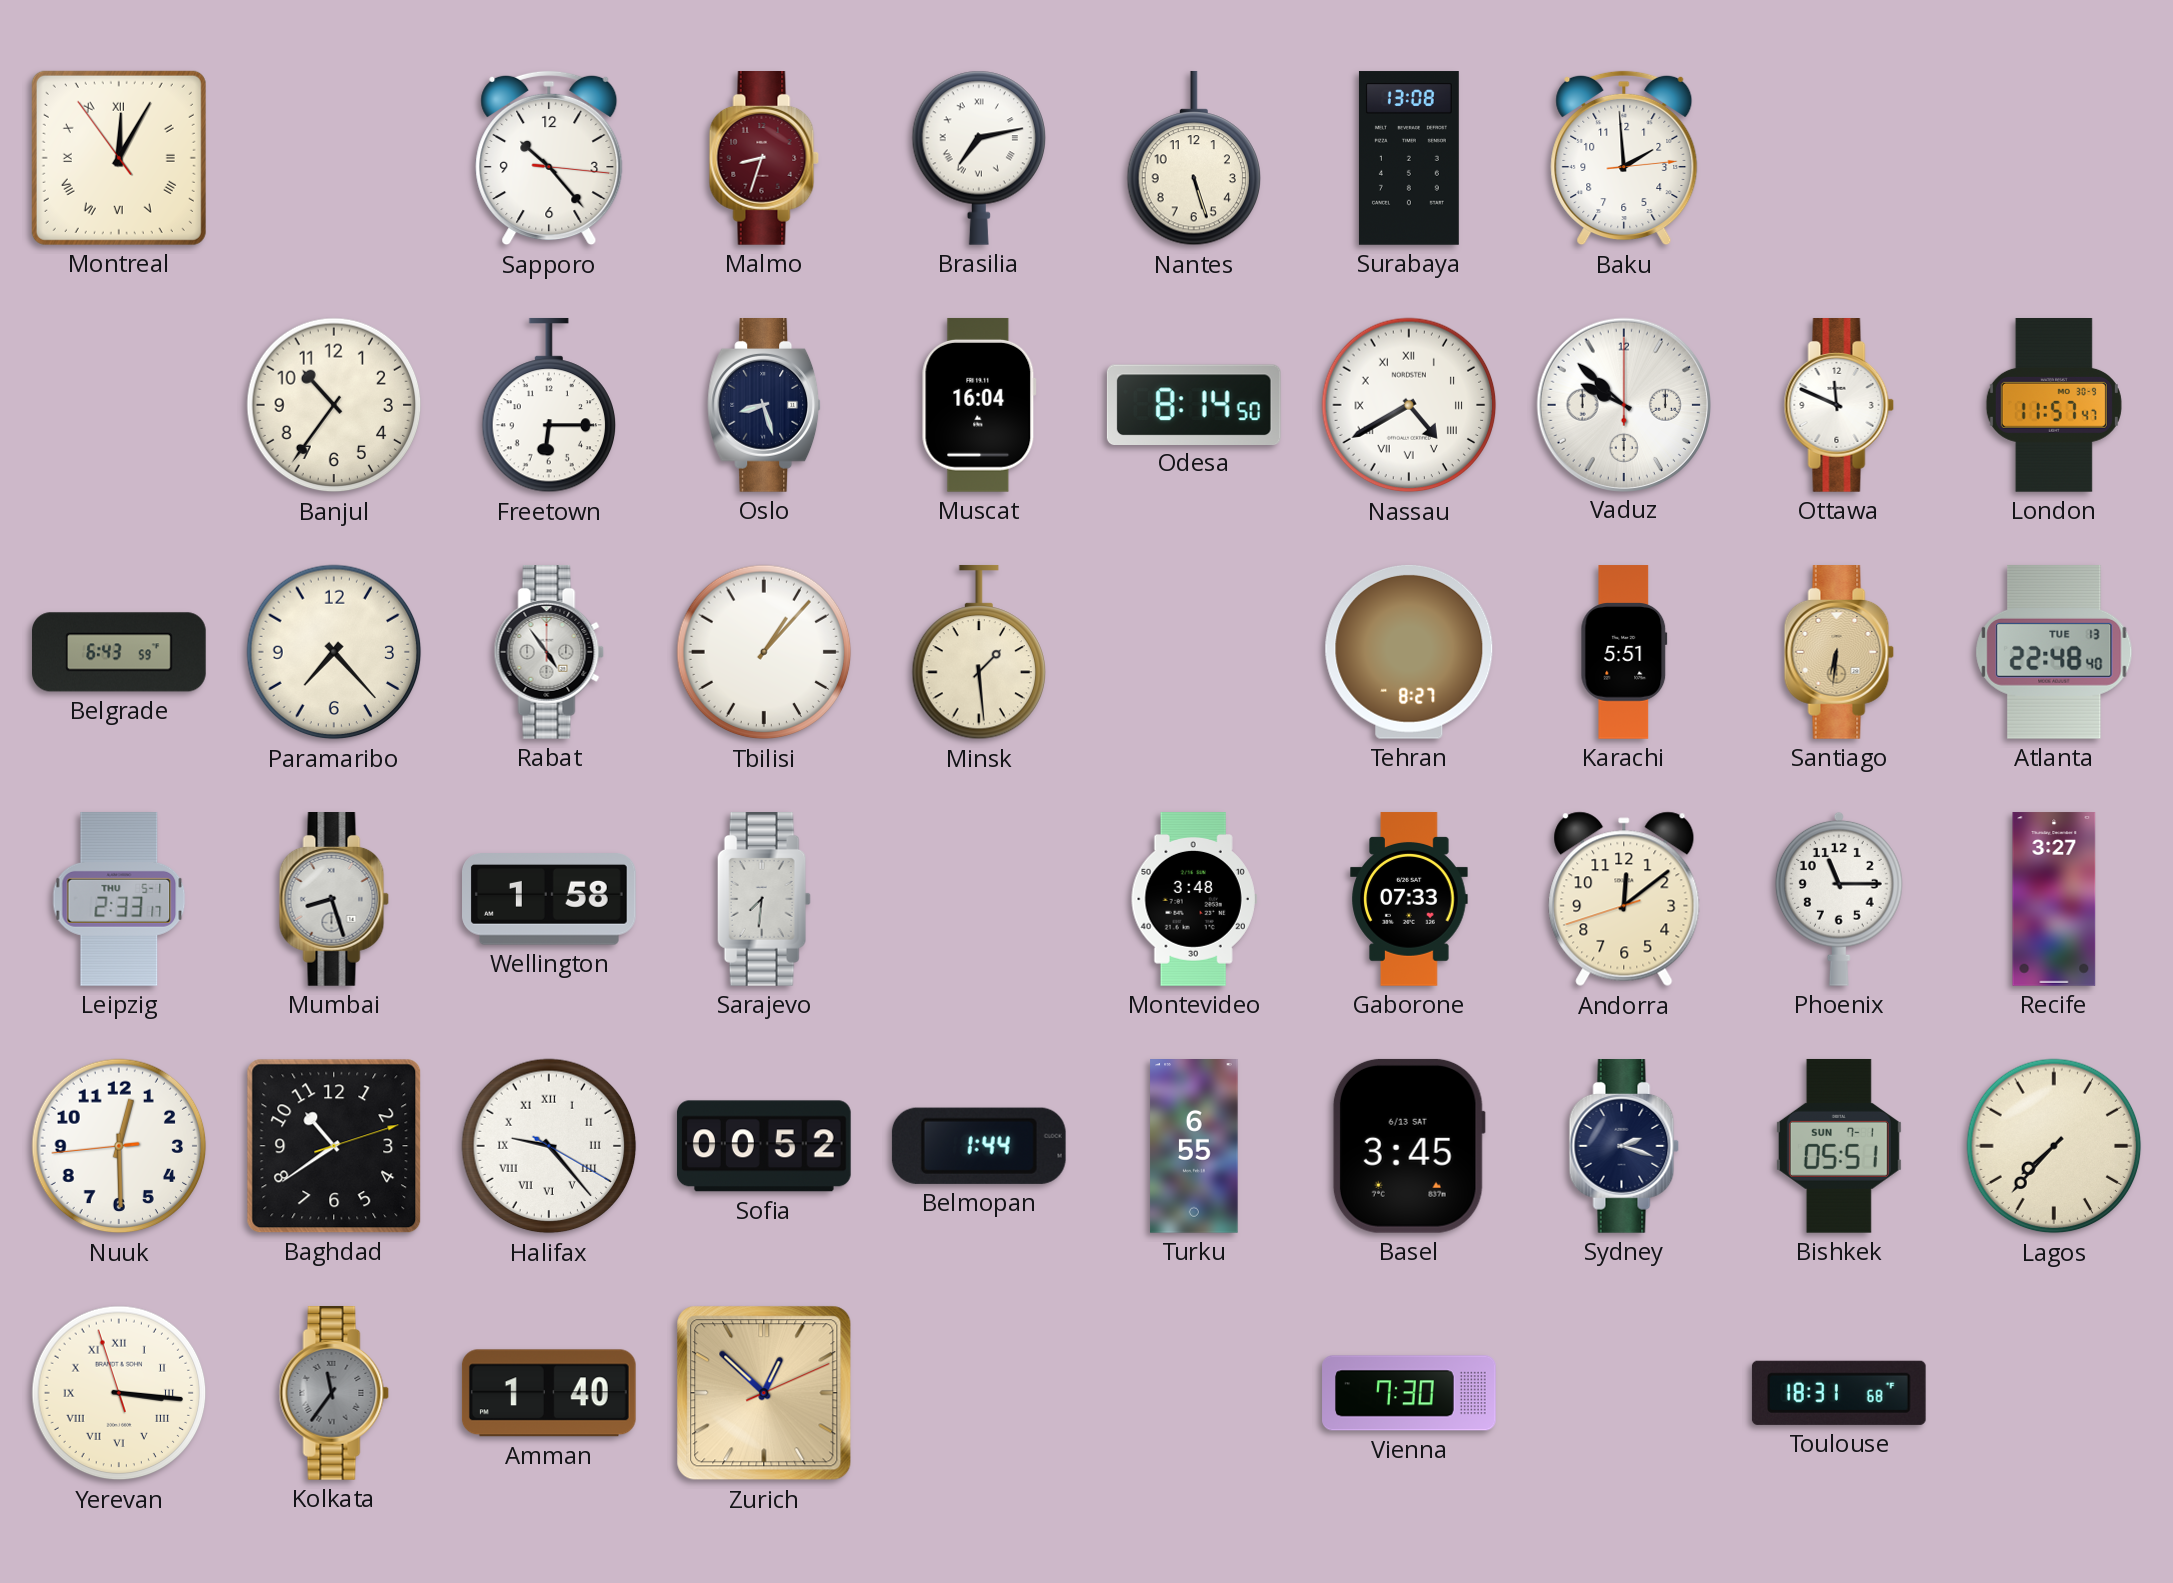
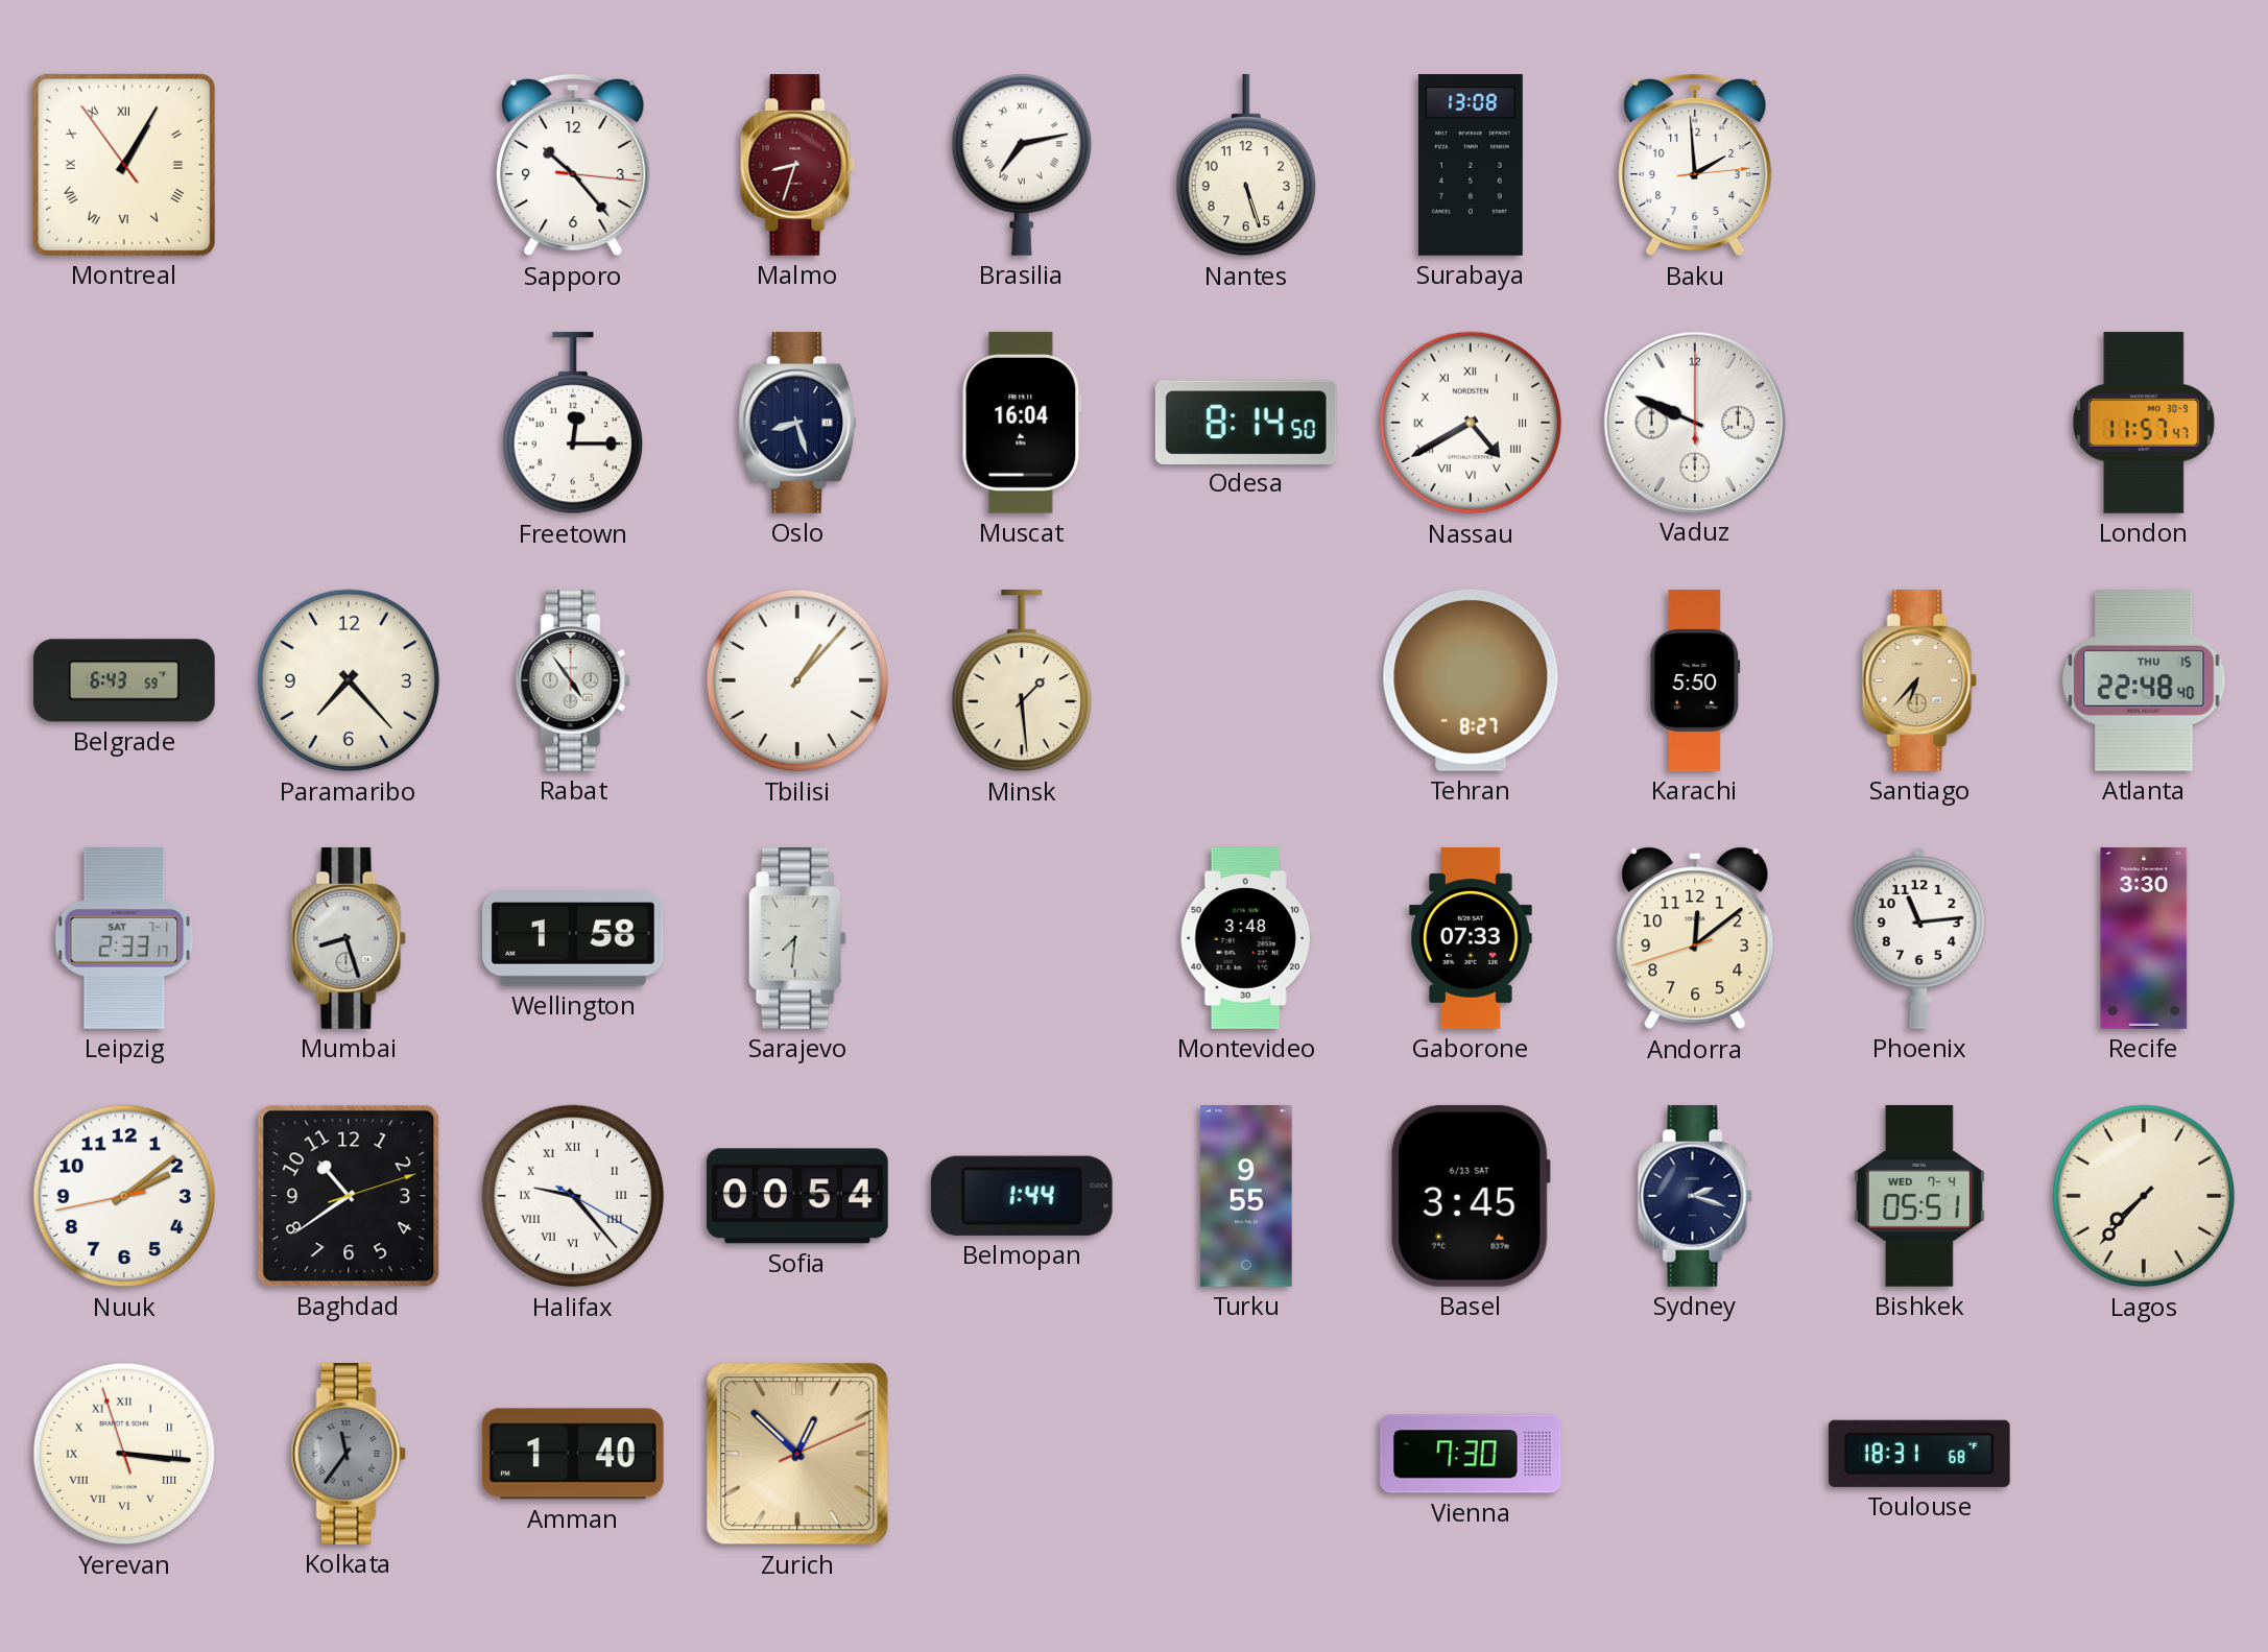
Montreal: 12:04 -> 1:04
Banjul: 10:36 -> none
Freetown: 6:15 -> 12:15
Vaduz: 9:52 -> 9:49
Ottawa: 11:49 -> none
Karachi: 5:51 -> 5:50
Santiago: 6:31 -> 6:37
Atlanta date: TUE 13 -> THU 15
Leipzig date: THU 5-1 -> SAT 7-1
Phoenix: 11:15 -> 11:14
Recife: 3:27 -> 3:30
Nuuk: 12:29 -> 2:08
Sofia: 00:52 -> 00:54
Turku: 6:55 -> 9:55
Bishkek date: SUN 7-1 -> WED 7-4
